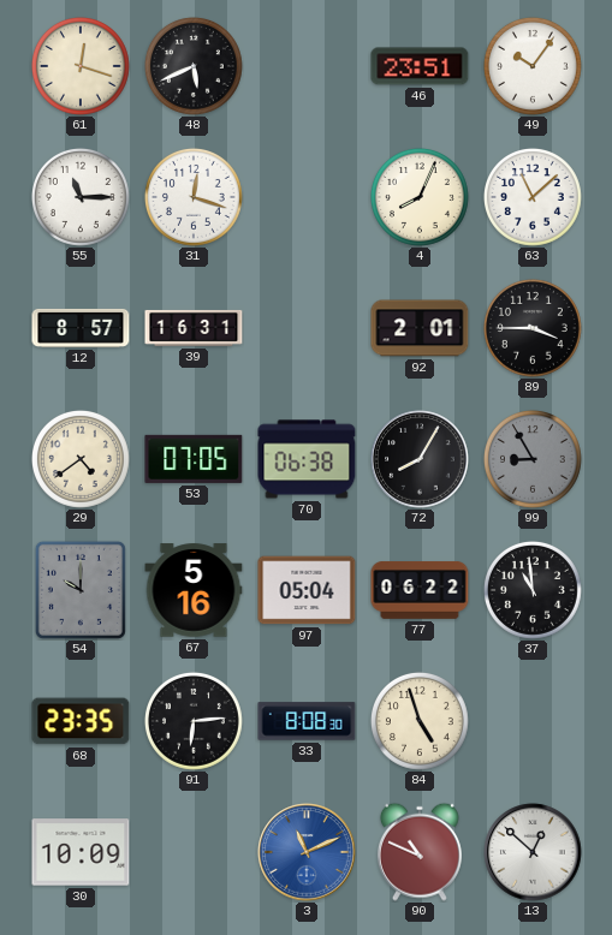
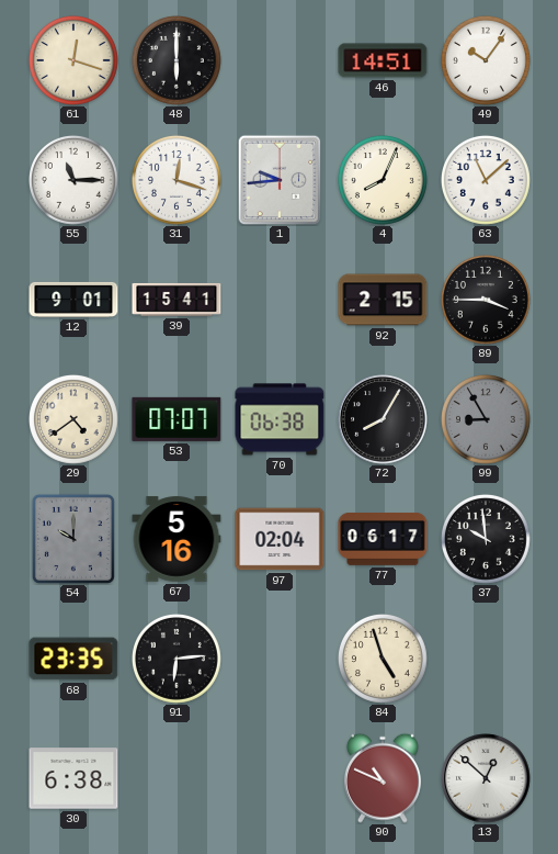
48: 5:41 -> 6:00
46: 23:51 -> 14:51
1: none -> 9:44
12: 8:57 -> 9:01
39: 16:31 -> 15:41
92: 2:01 -> 2:15
53: 07:05 -> 07:07
97: 05:04 -> 02:04
77: 06:22 -> 06:17
37: 10:59 -> 9:59
33: 8:08 -> none
30: 10:09 -> 6:38
3: 11:11 -> none
